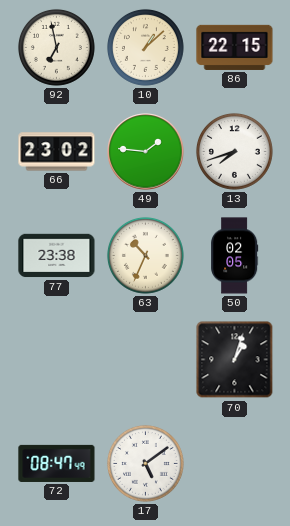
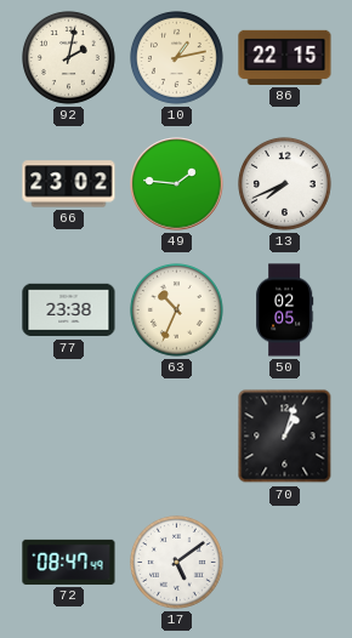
92: 6:58 -> 2:02
10: 1:08 -> 1:13
13: 7:42 -> 7:41
